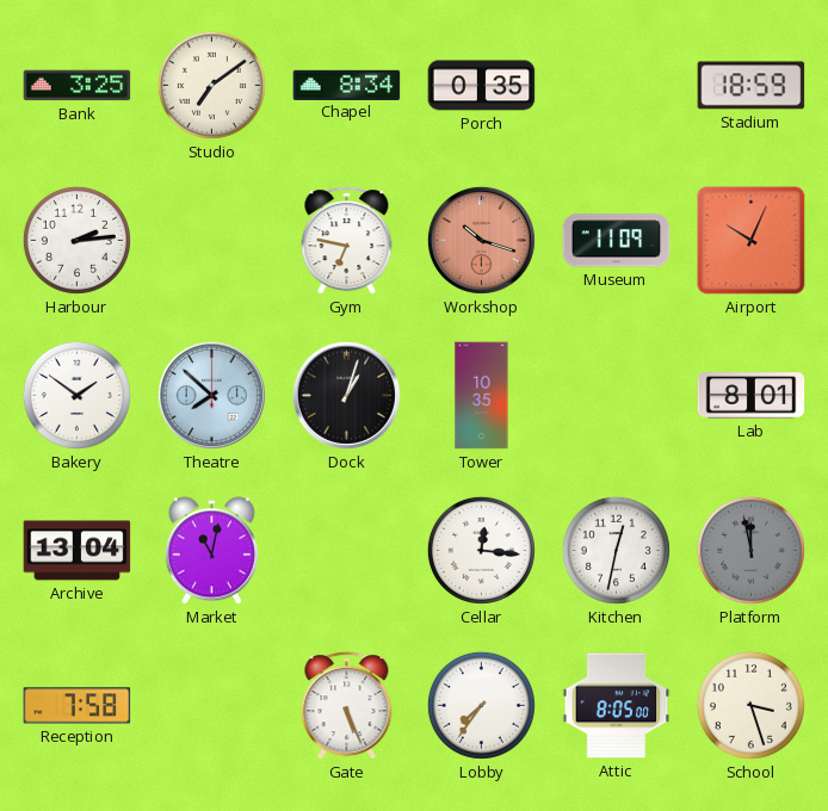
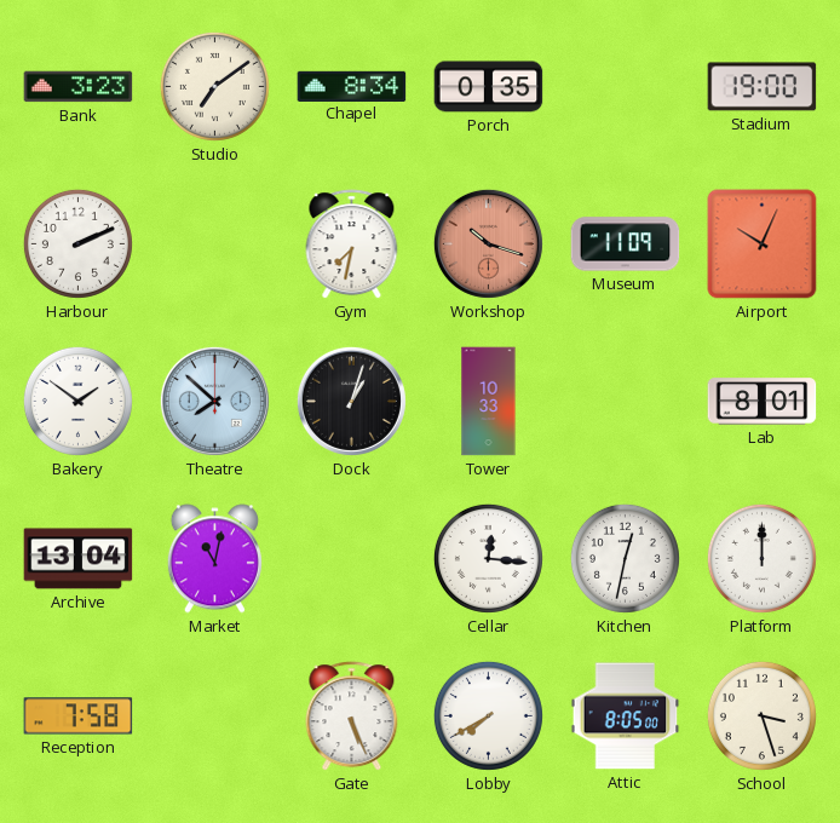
Bank: 3:25 -> 3:23
Stadium: 18:59 -> 19:00
Harbour: 2:14 -> 2:11
Gym: 6:47 -> 7:32
Tower: 10:35 -> 10:33
Platform: 11:58 -> 12:00
Platform dial: grey -> white
Lobby: 7:36 -> 7:40
